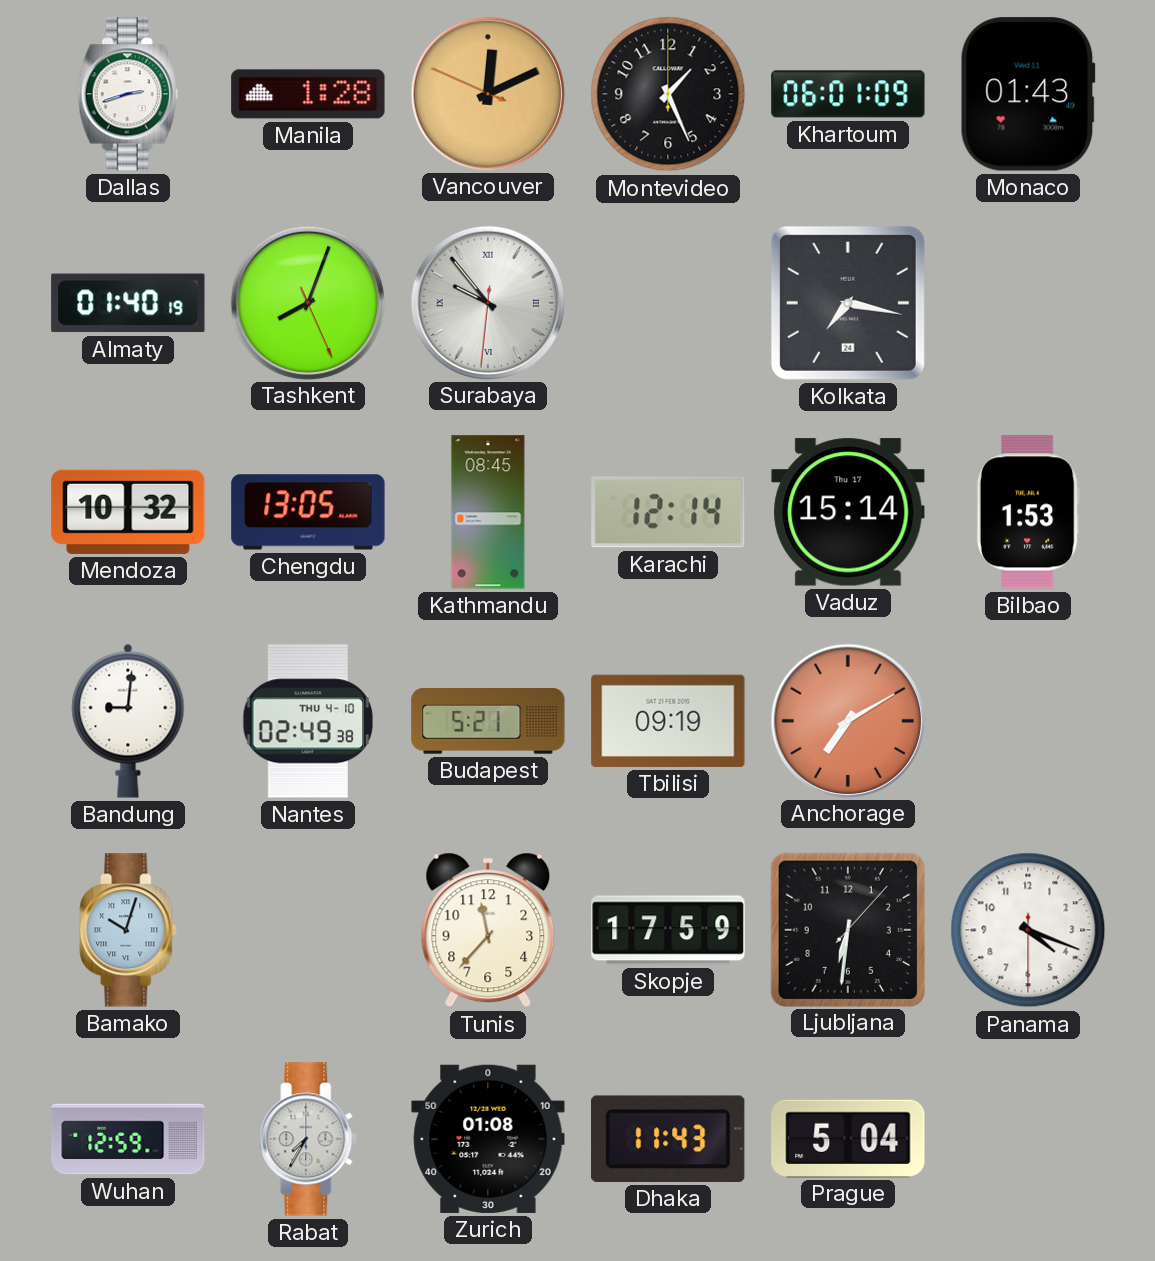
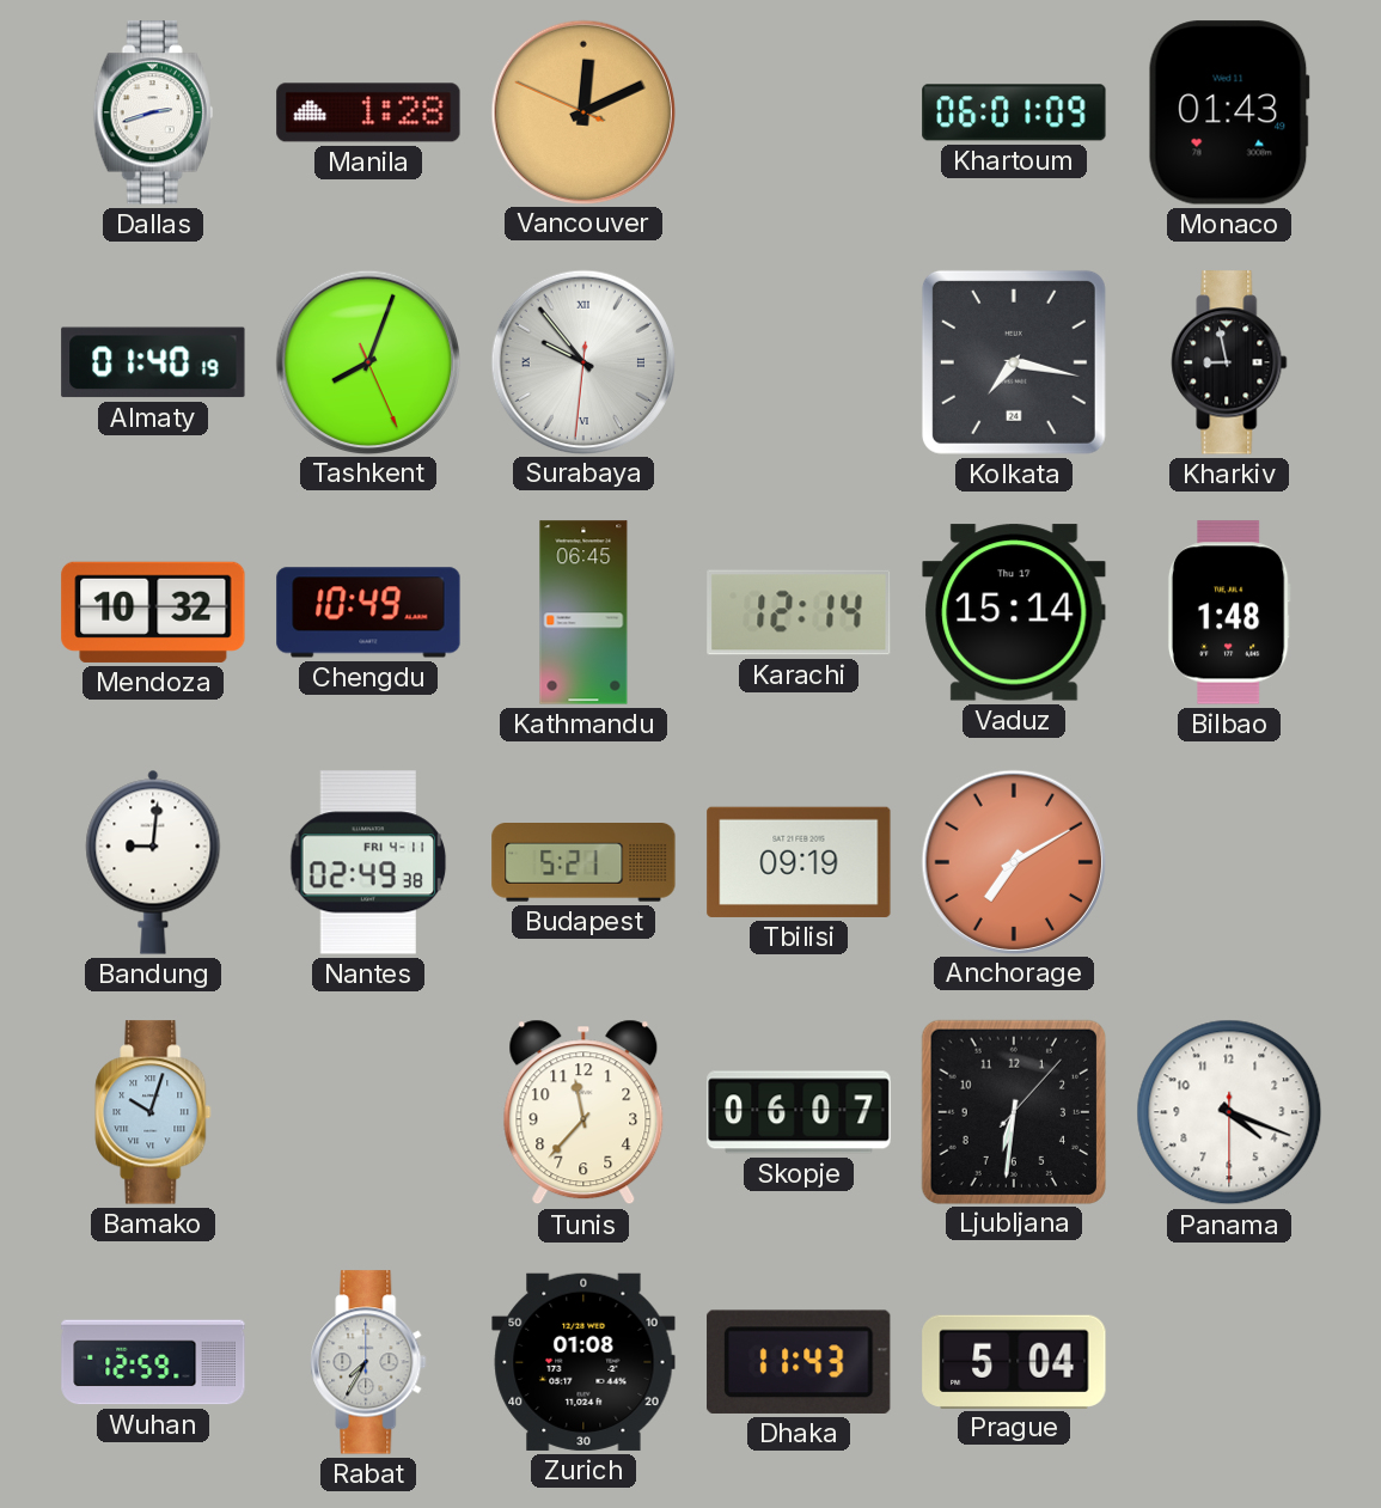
Montevideo: 1:26 -> none
Kharkiv: none -> 8:58
Chengdu: 13:05 -> 10:49
Kathmandu: 08:45 -> 06:45
Bilbao: 1:53 -> 1:48
Nantes date: THU 4-10 -> FRI 4-11
Skopje: 17:59 -> 06:07
